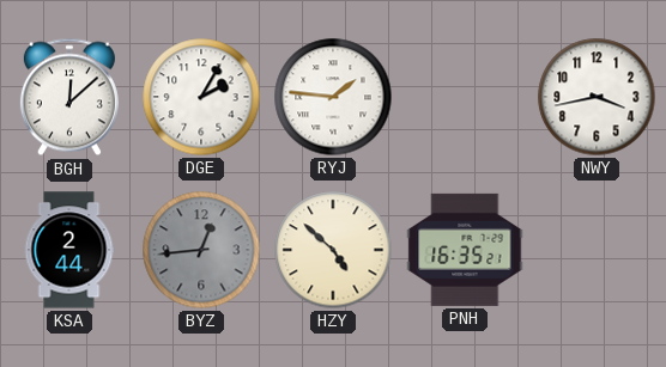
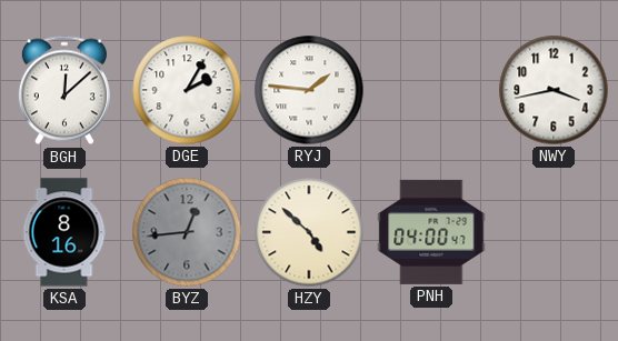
KSA: 2:44 -> 8:16
PNH: 16:35 -> 04:00
